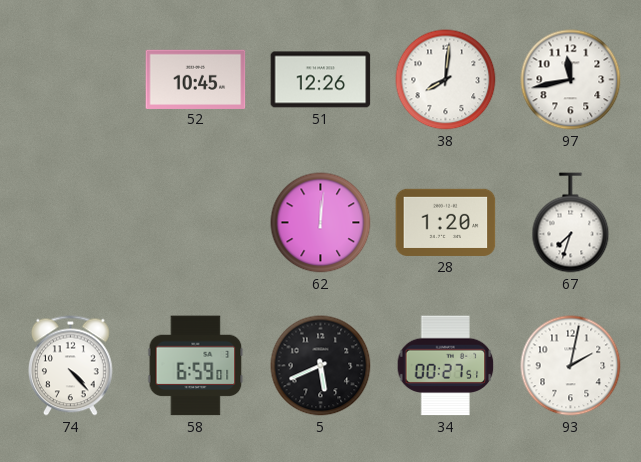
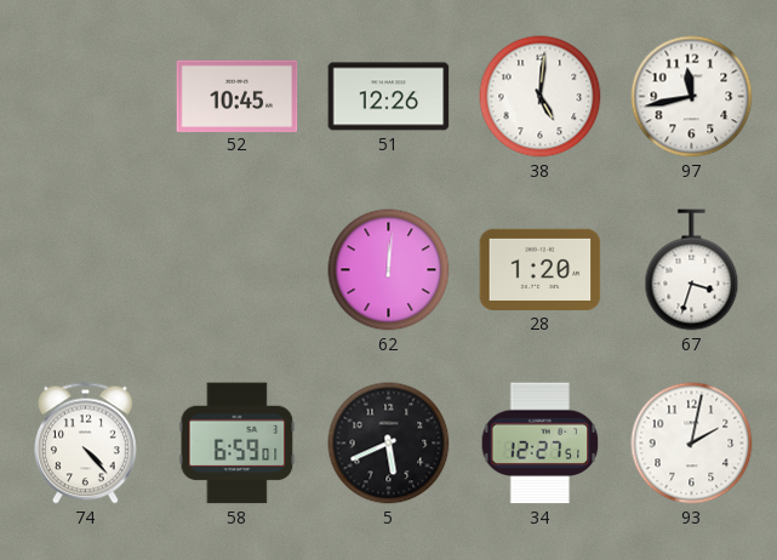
38: 8:01 -> 5:01
67: 7:33 -> 3:33
34: 00:27 -> 12:27
